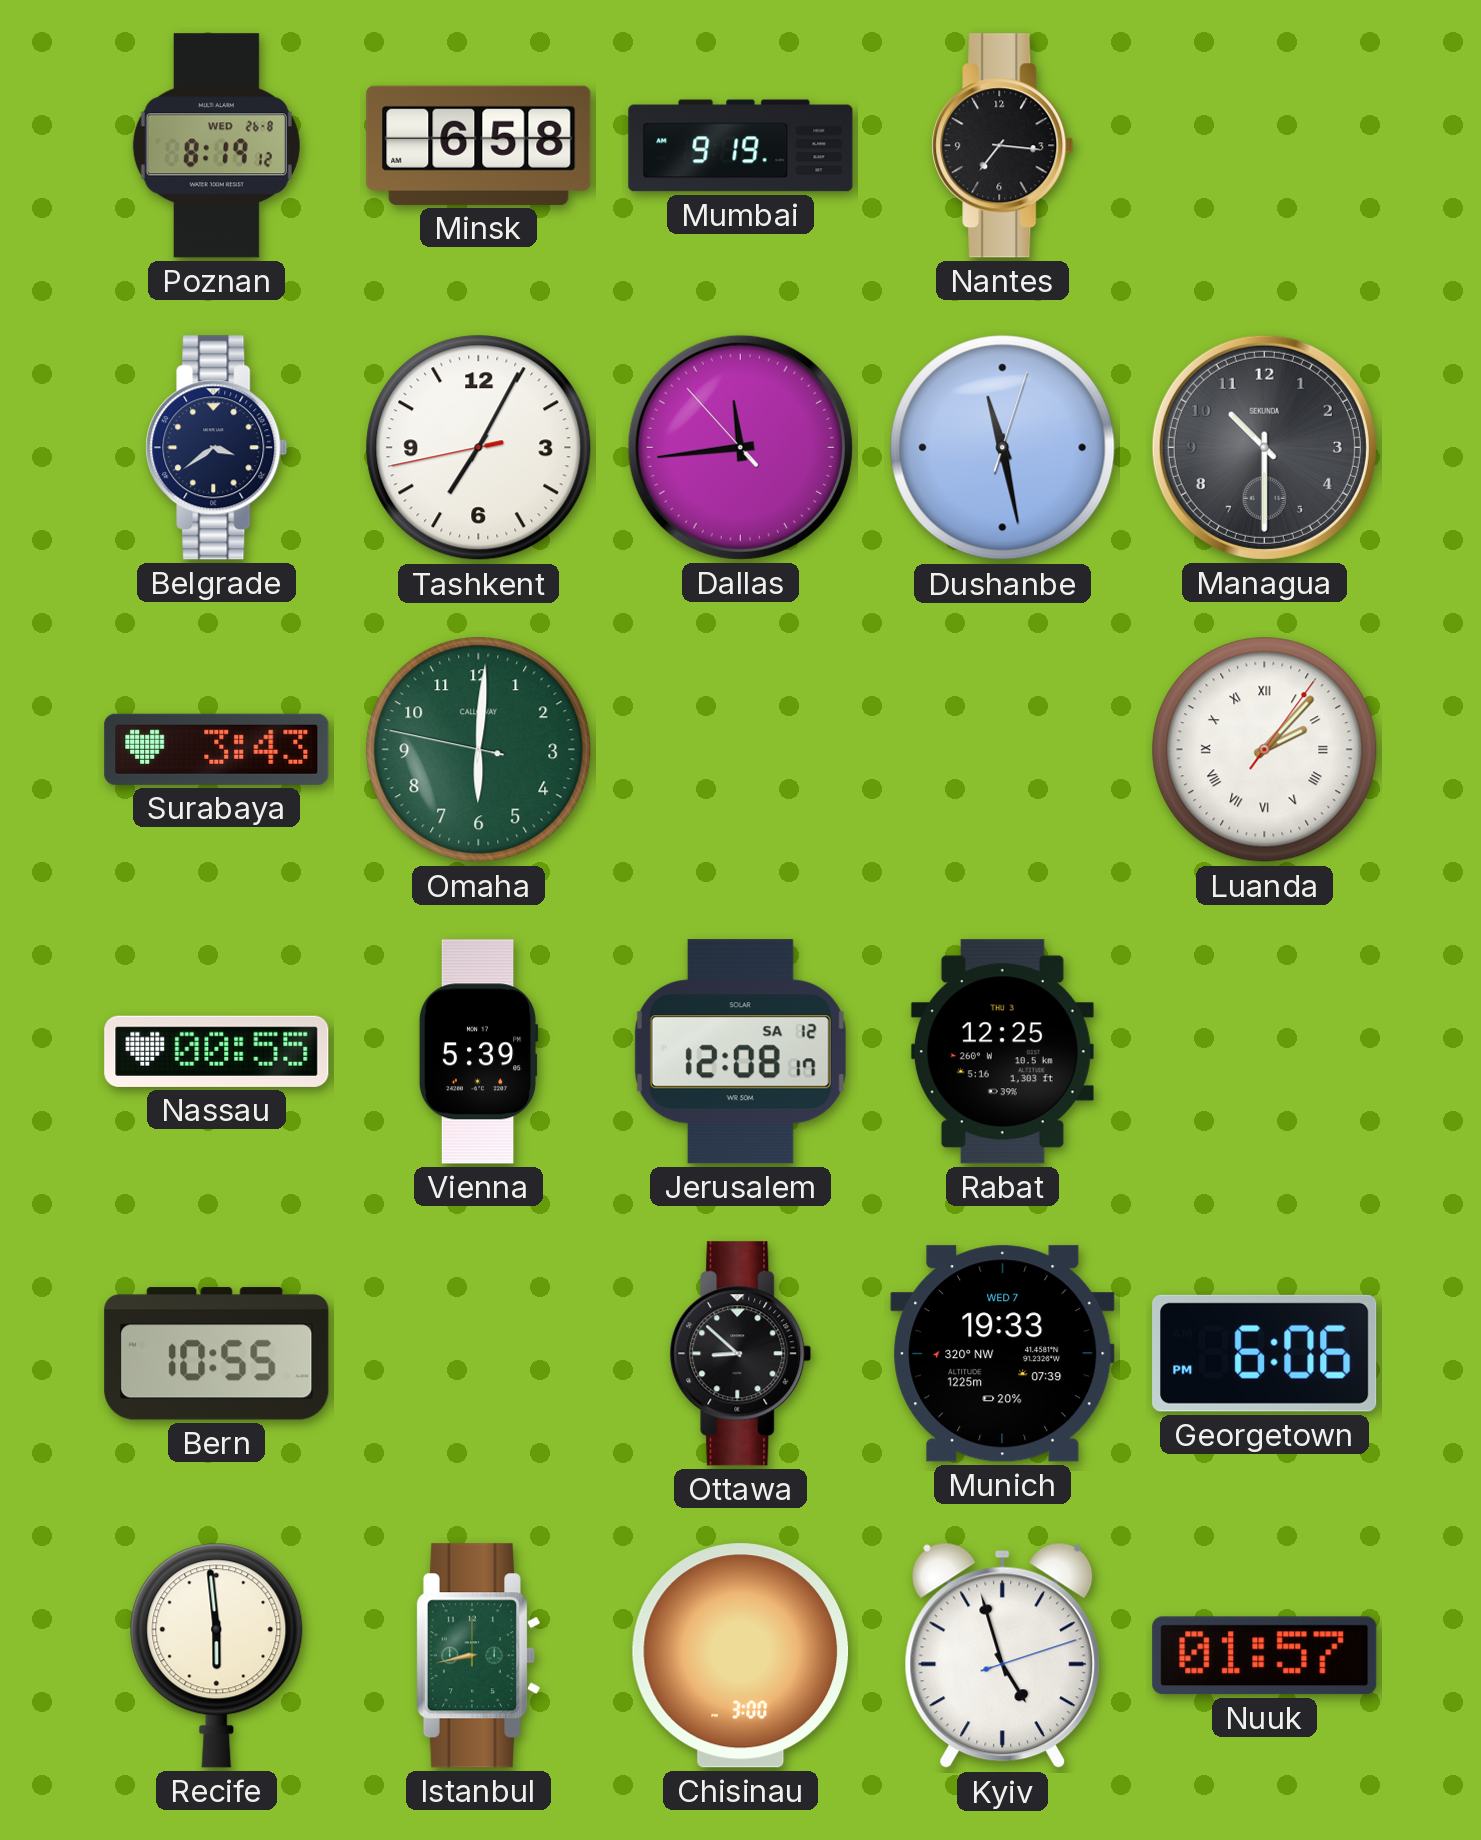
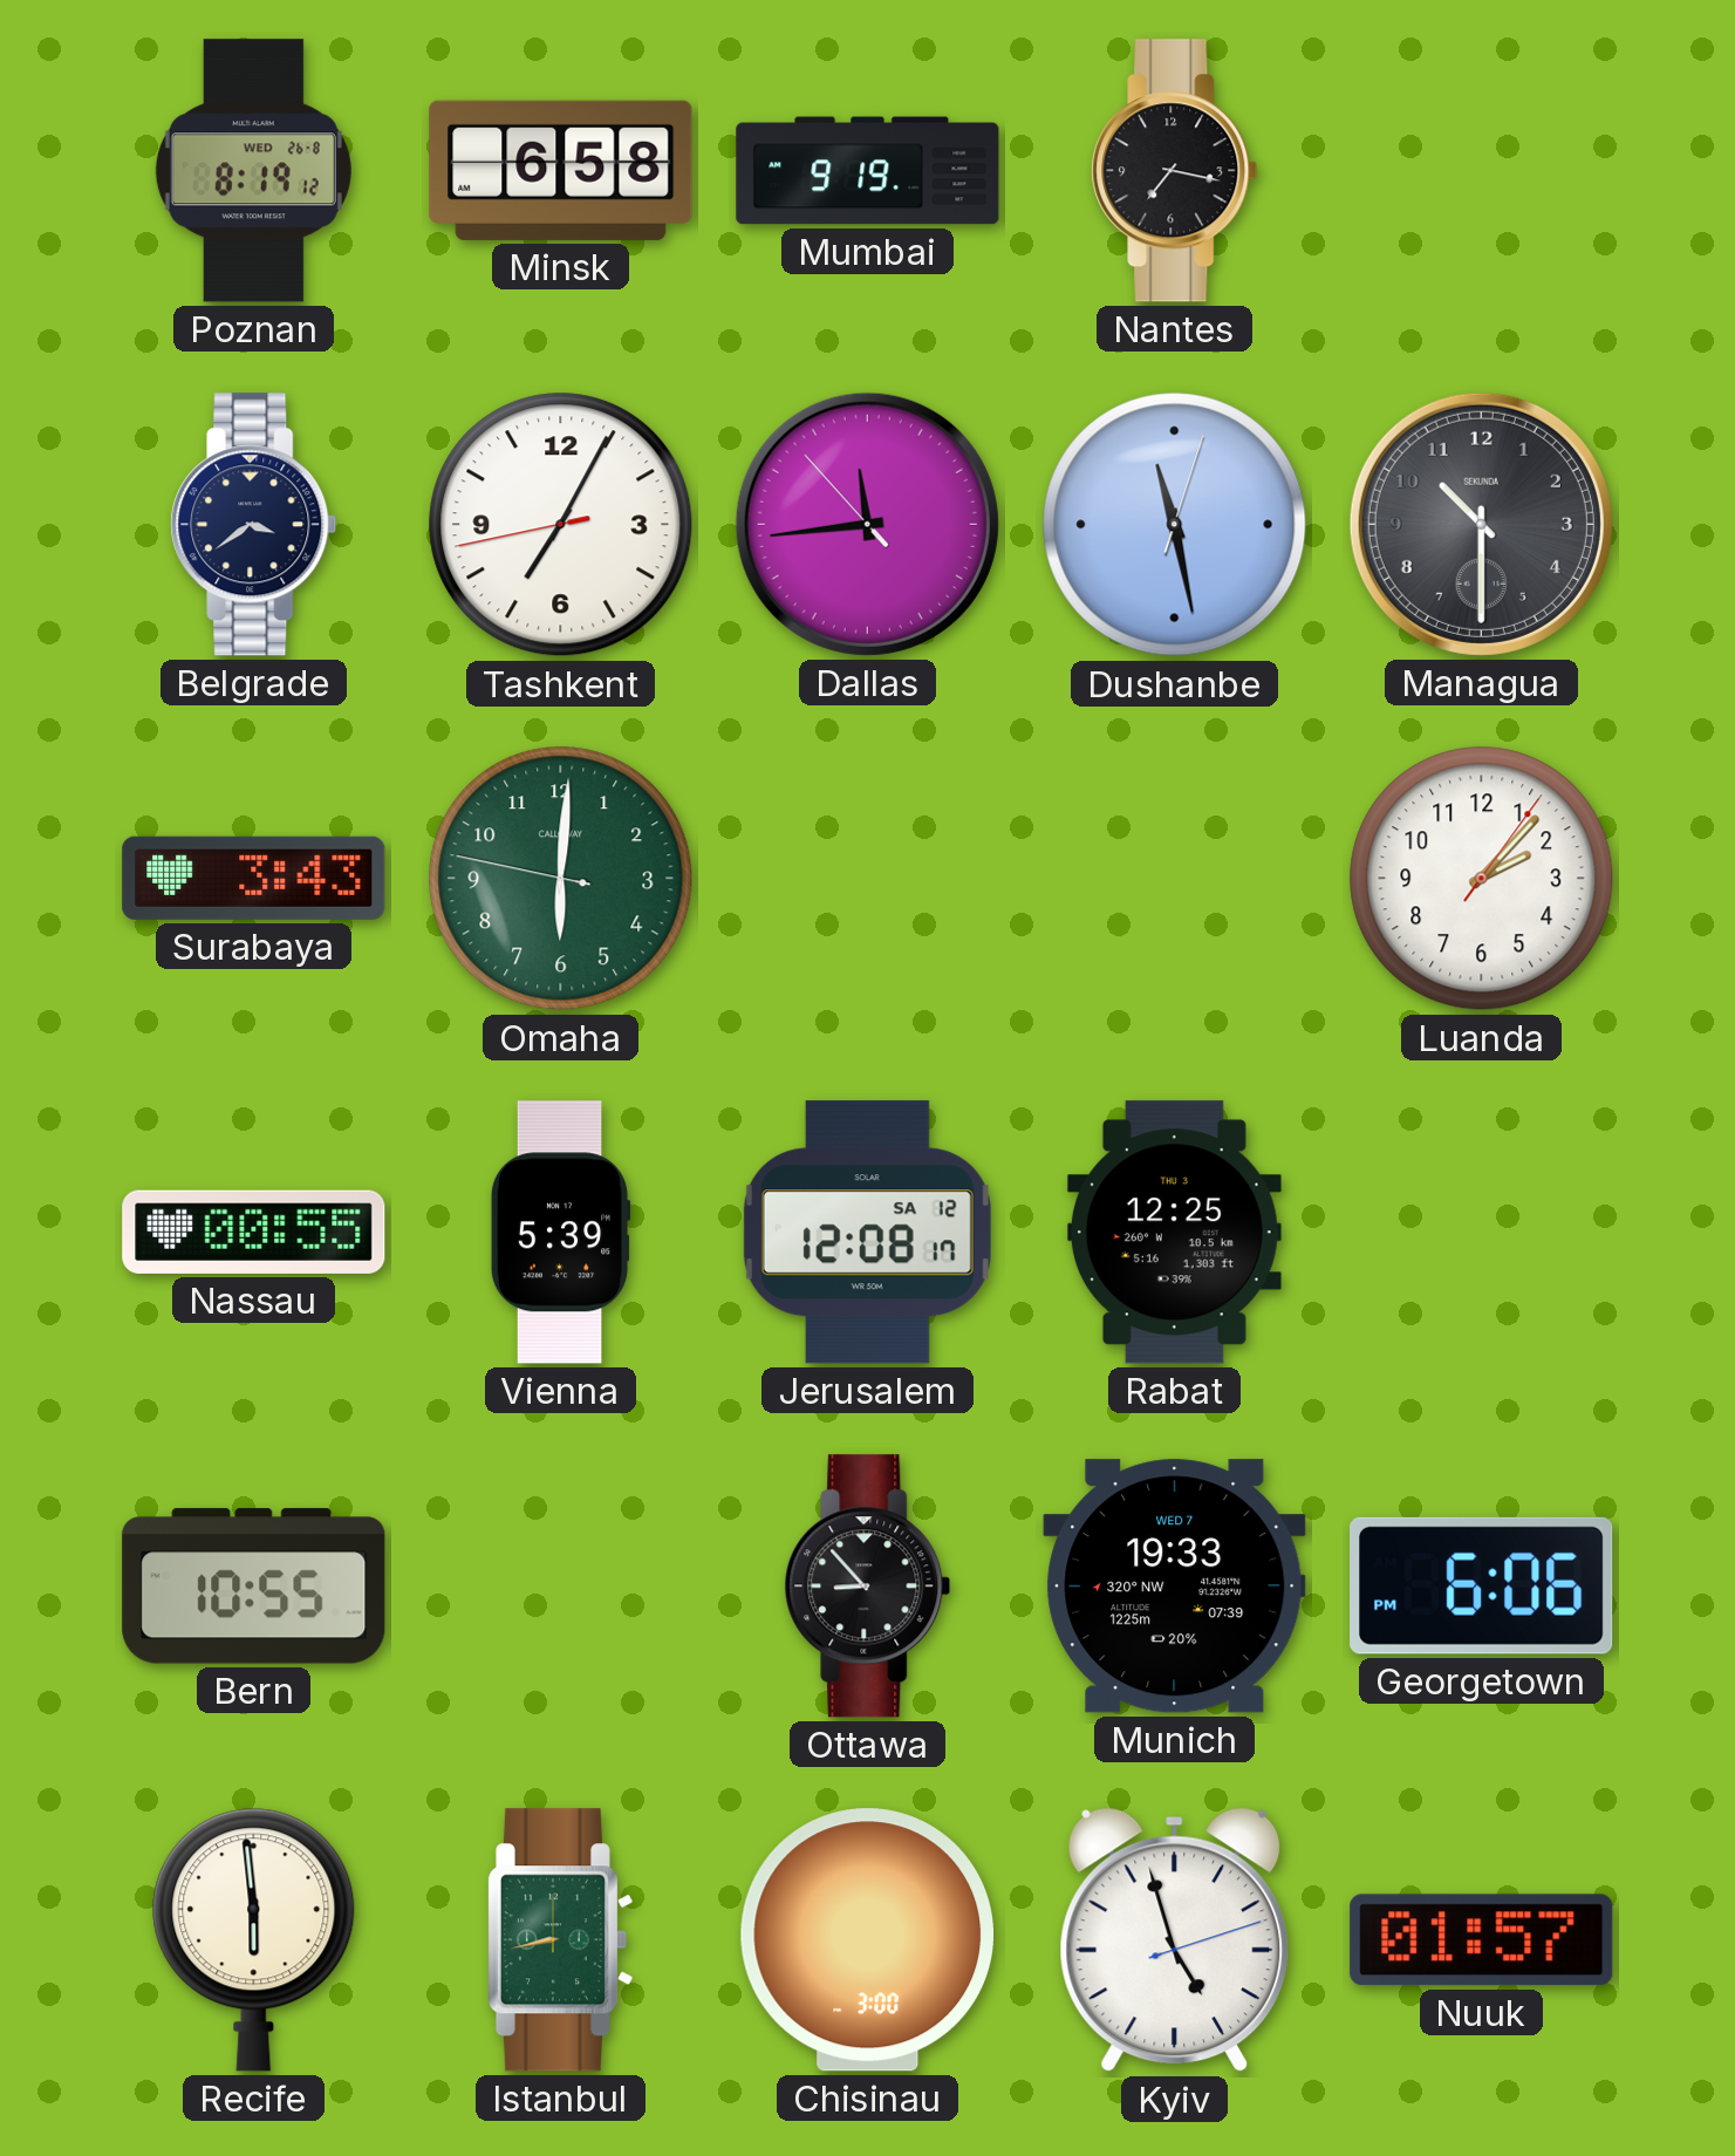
Nantes: 7:16 -> 7:17
Luanda numerals: Roman -> Arabic
Ottawa: 8:52 -> 8:53
